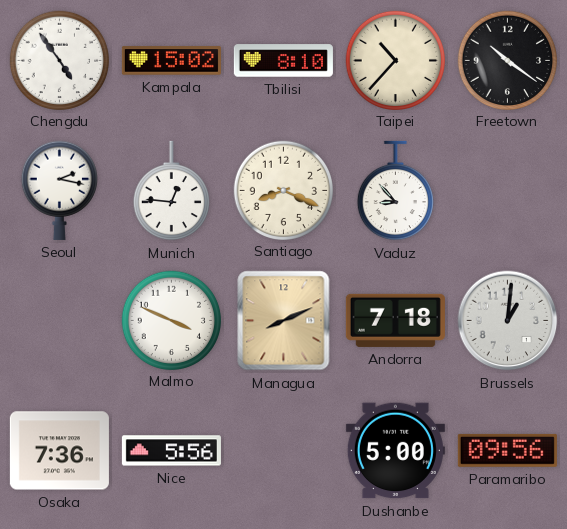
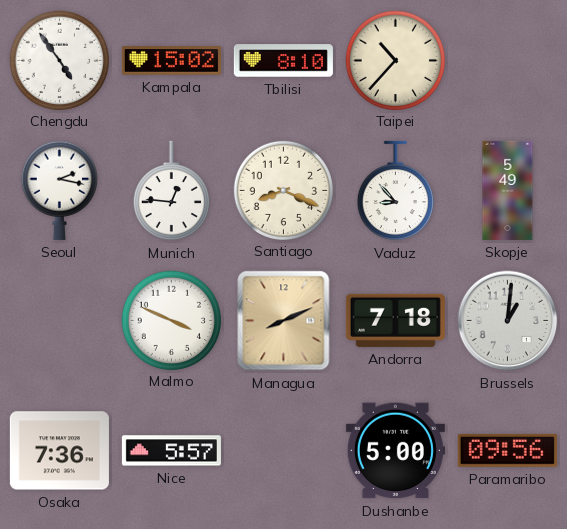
Freetown: 10:21 -> none
Skopje: none -> 5:49
Nice: 5:56 -> 5:57
